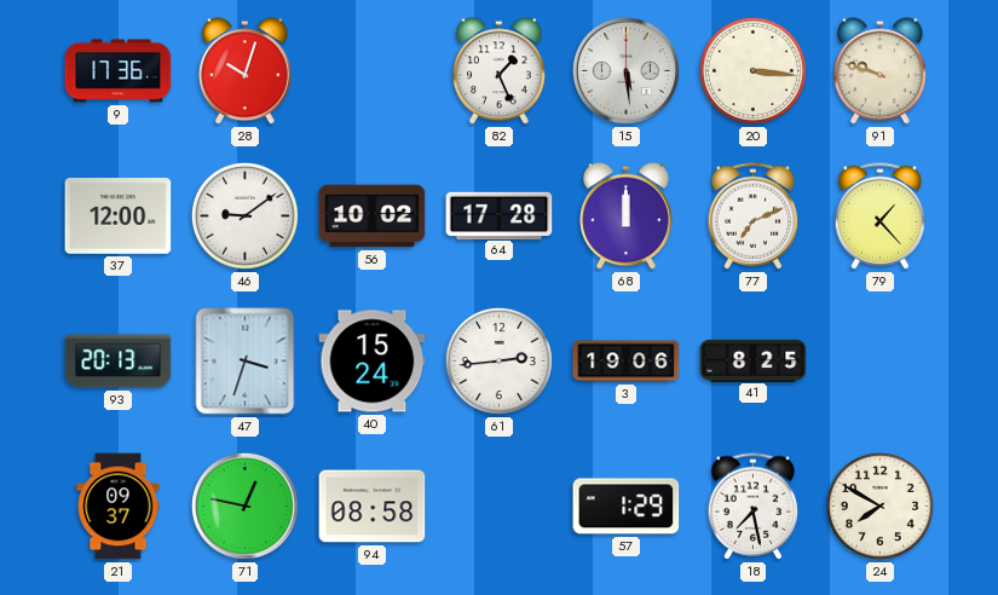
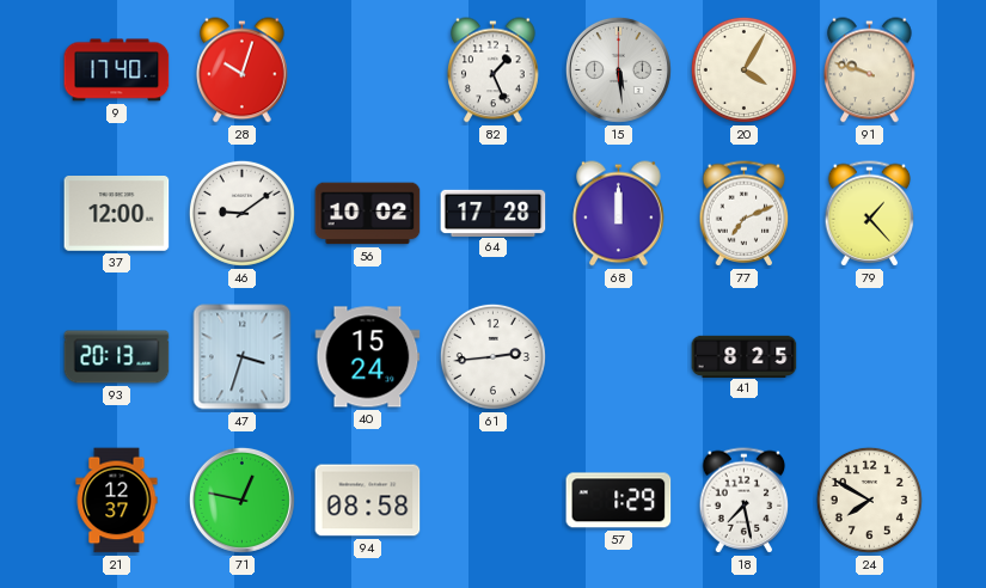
9: 17:36 -> 17:40
20: 3:16 -> 4:05
3: 19:06 -> none
21: 09:37 -> 12:37
